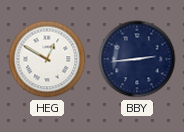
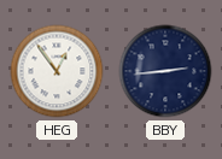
HEG: 12:50 -> 12:54
